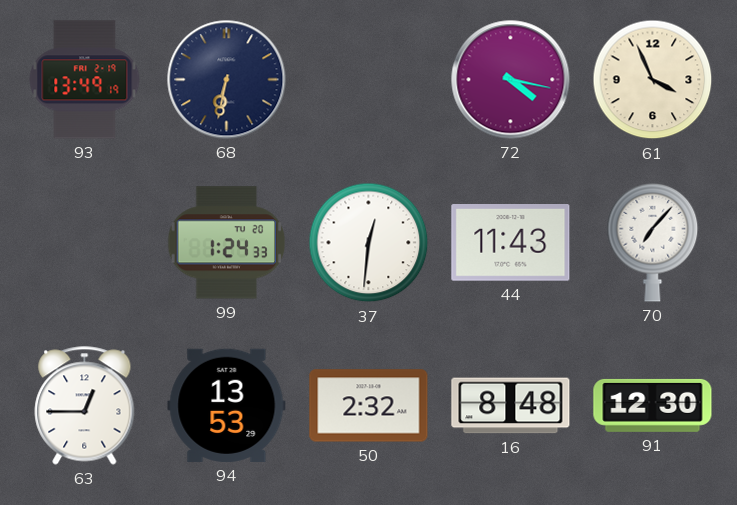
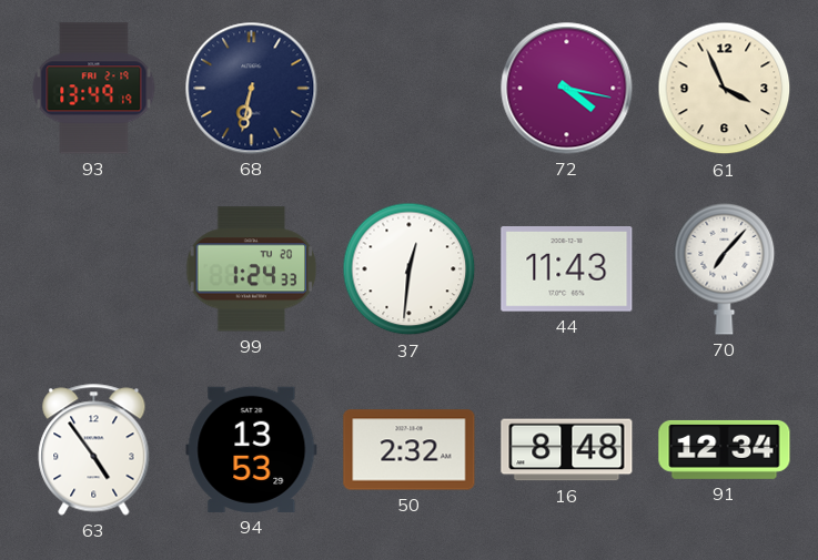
63: 12:45 -> 4:54
91: 12:30 -> 12:34
